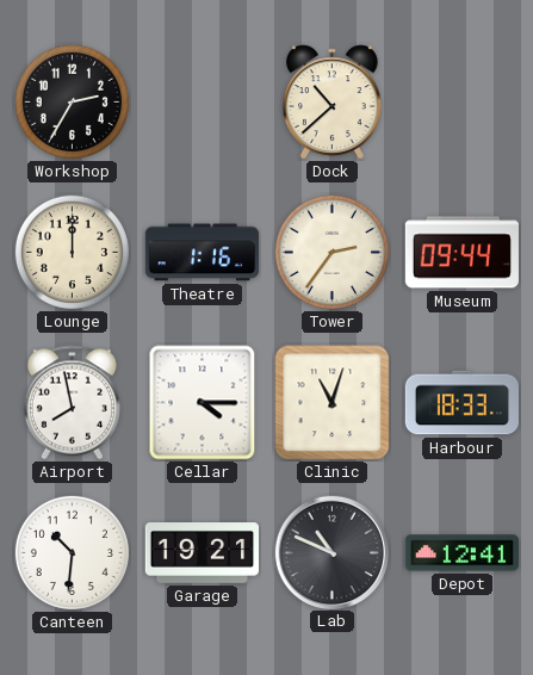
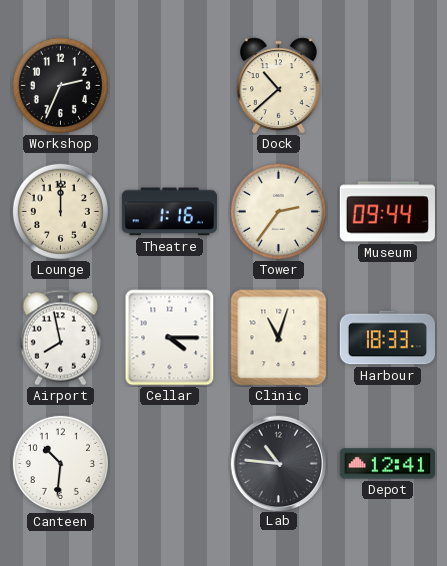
Workshop: 2:35 -> 2:34
Garage: 19:21 -> none
Lab: 10:49 -> 10:46
